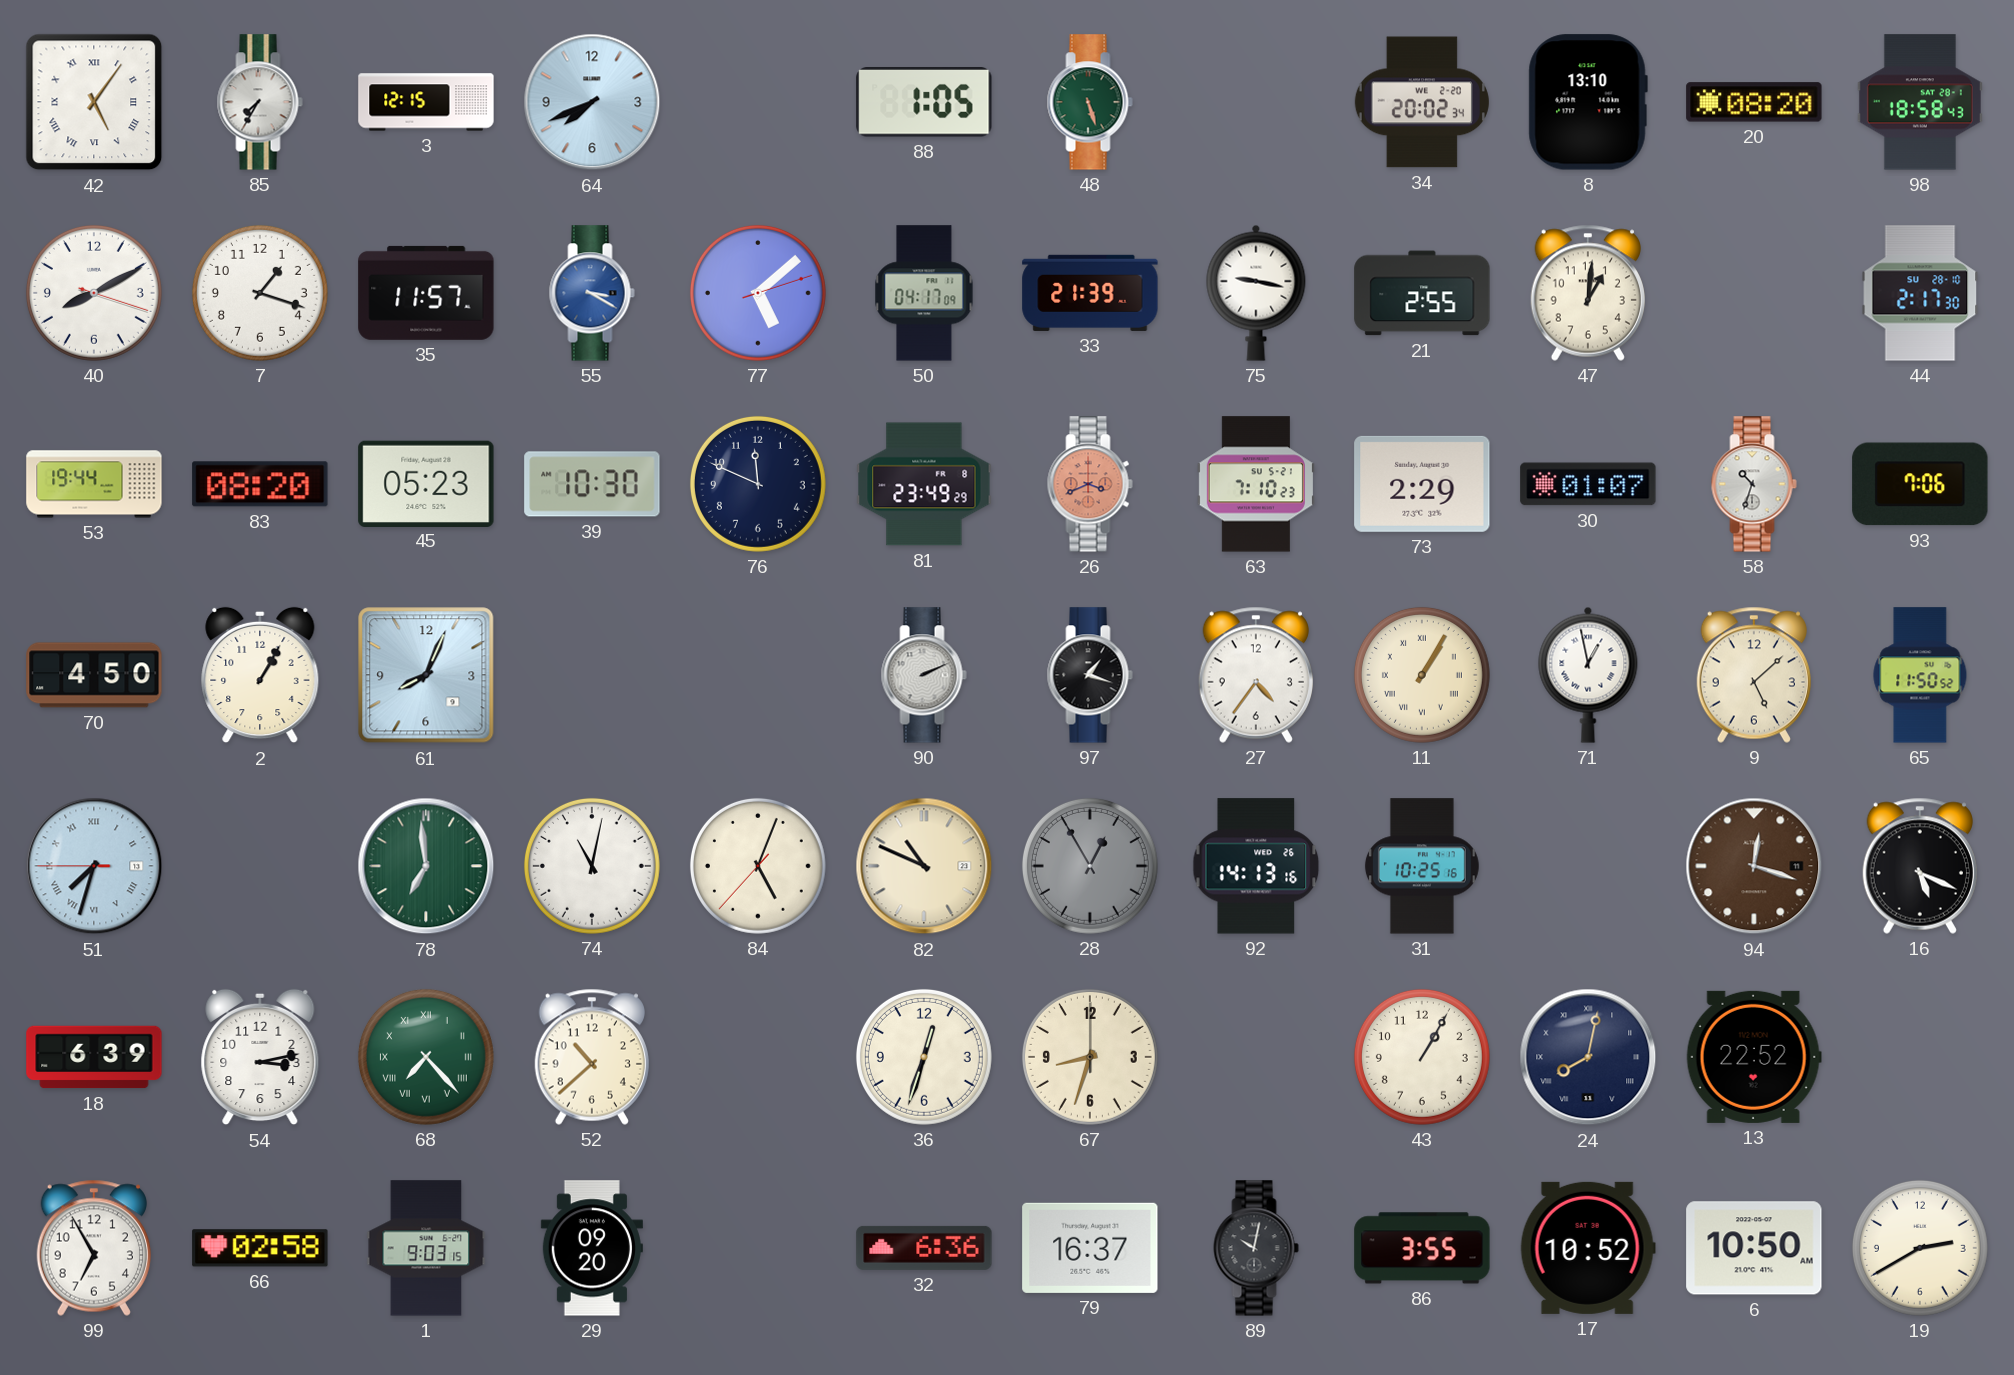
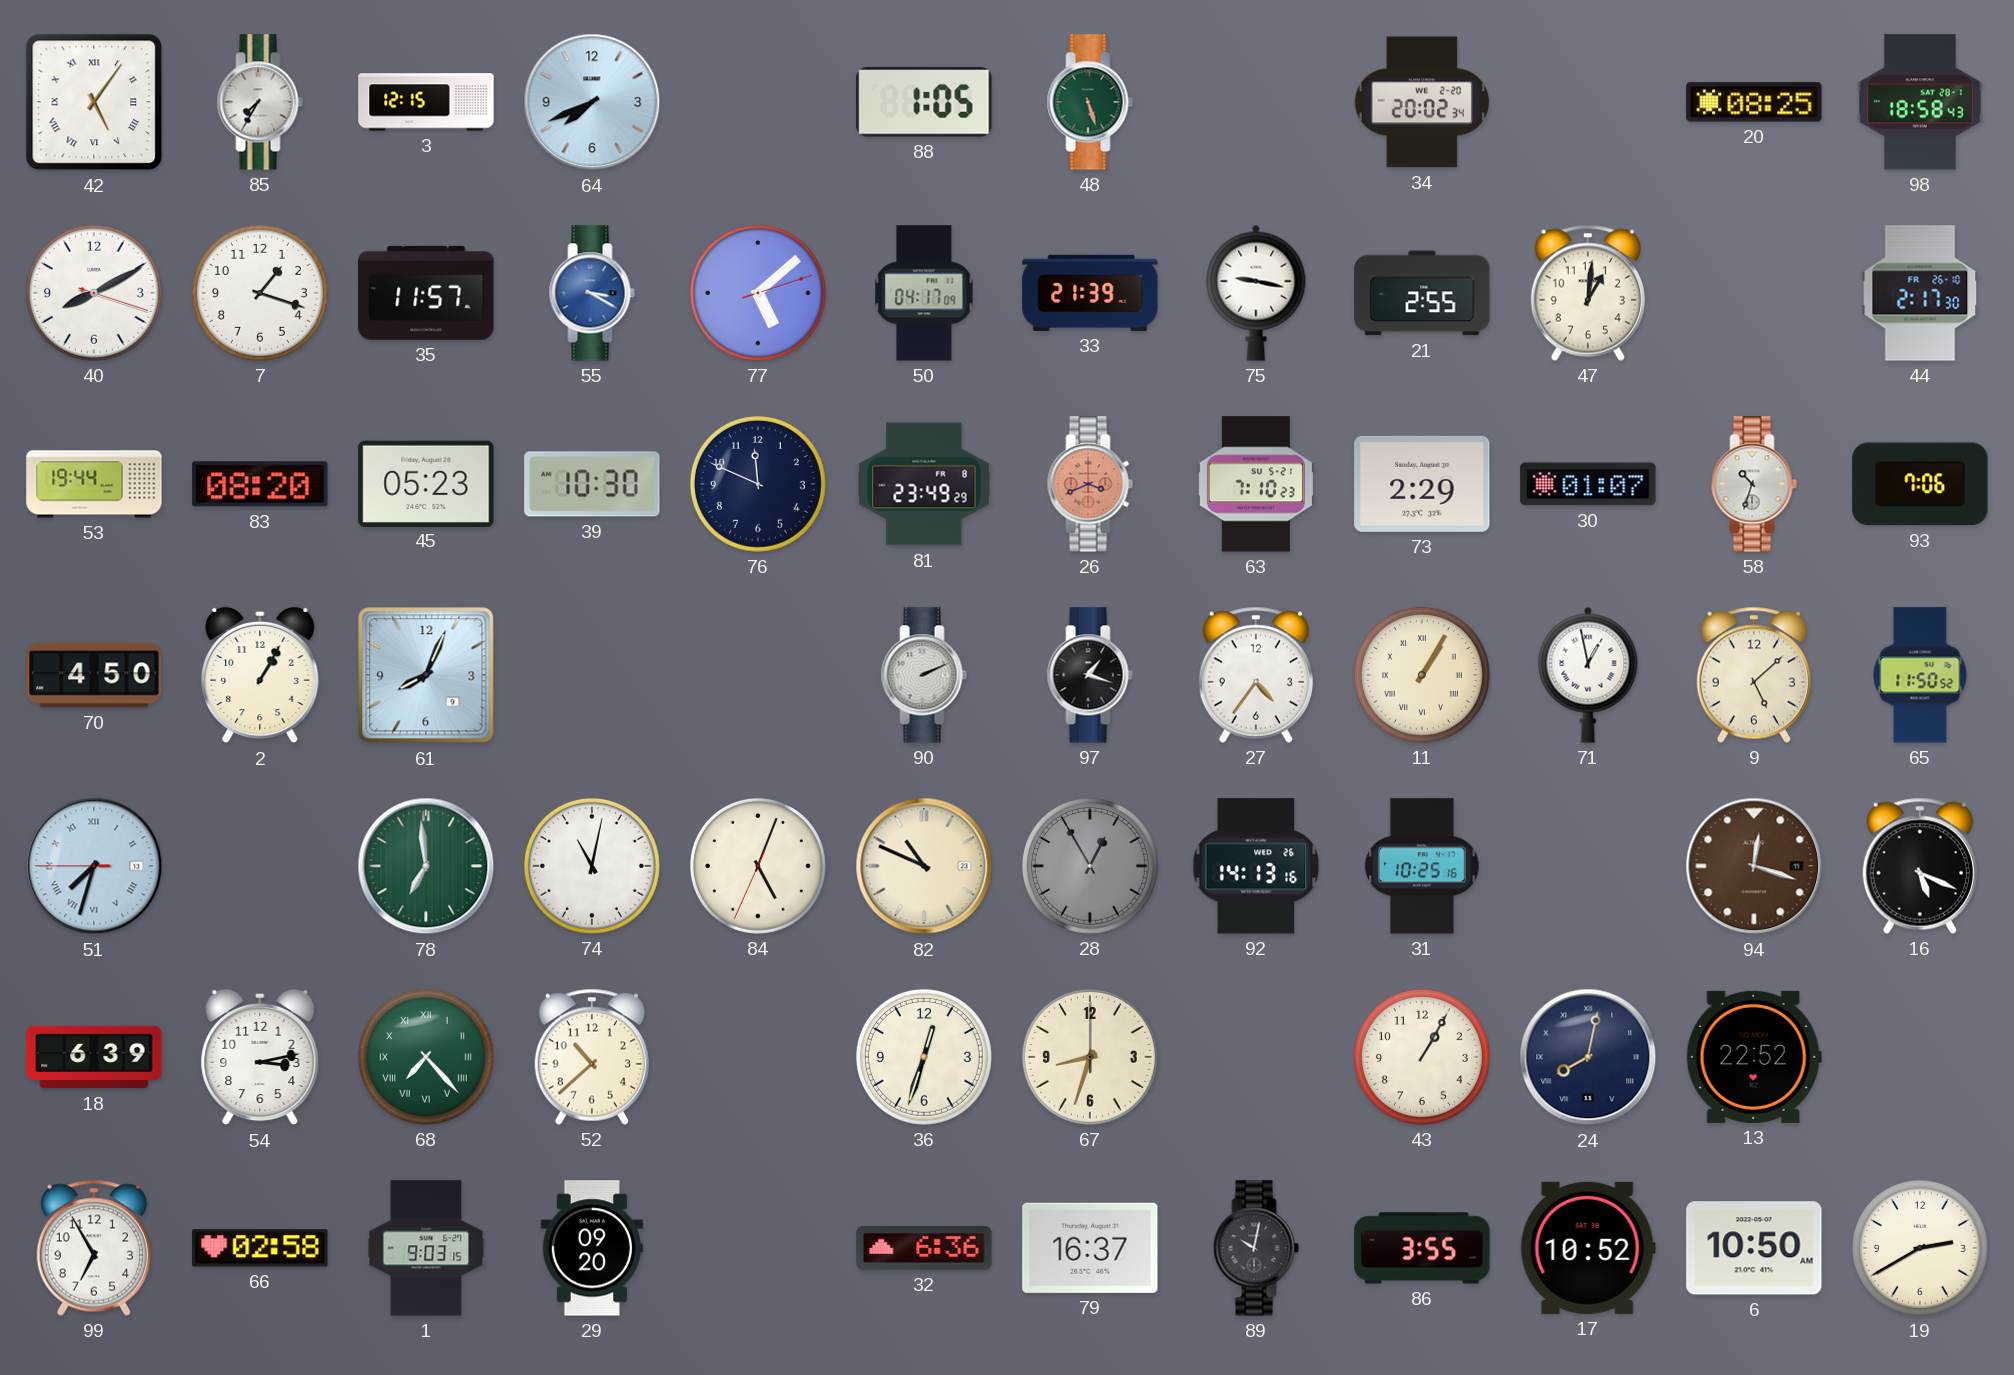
8: 13:10 -> none
20: 08:20 -> 08:25
44 date: SU 28-10 -> FR 26-10
84: 5:03:37 -> 5:03:34
